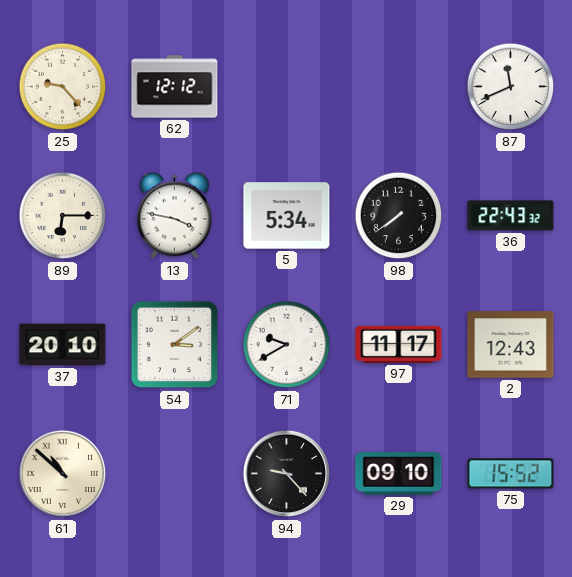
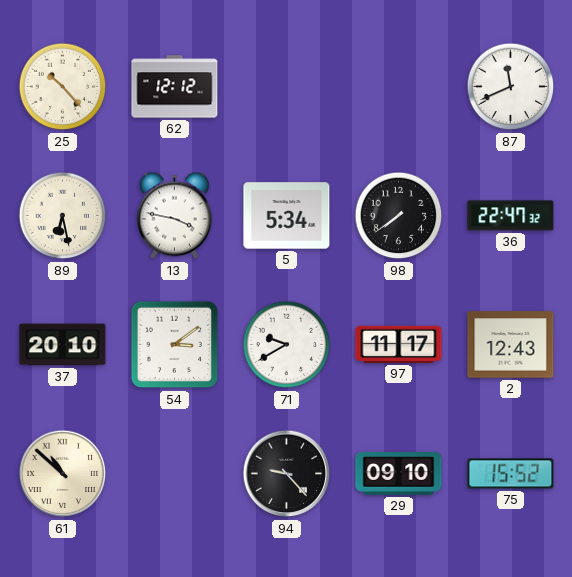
25: 9:23 -> 10:23
89: 6:15 -> 6:28
36: 22:43 -> 22:47
